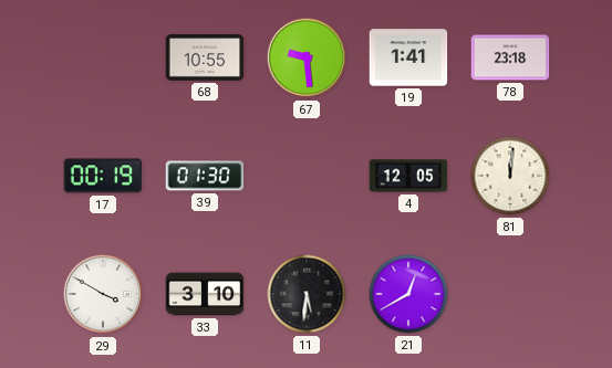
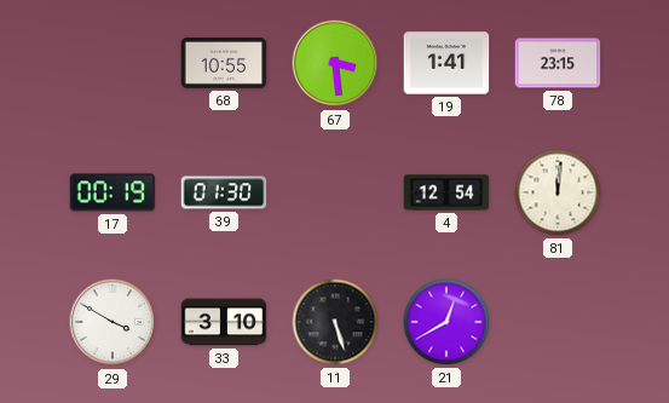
67: 9:29 -> 3:29
78: 23:18 -> 23:15
4: 12:05 -> 12:54
11: 5:31 -> 5:27
